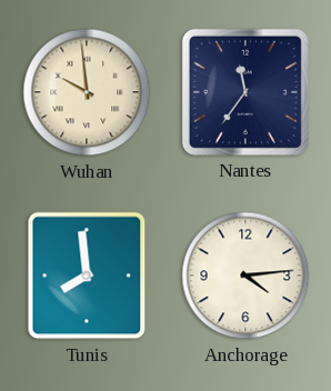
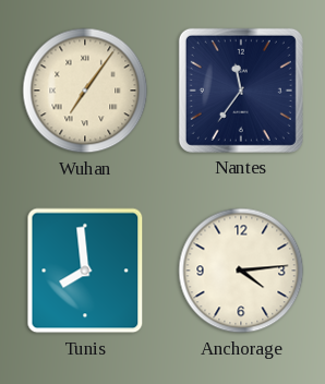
Wuhan: 9:59 -> 7:06
